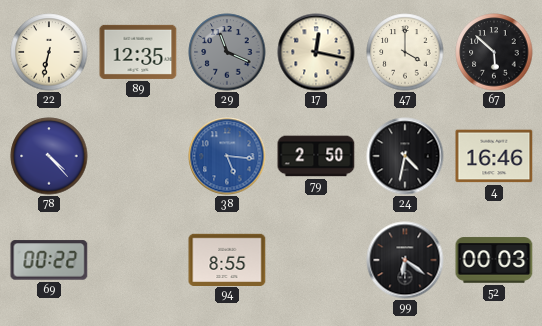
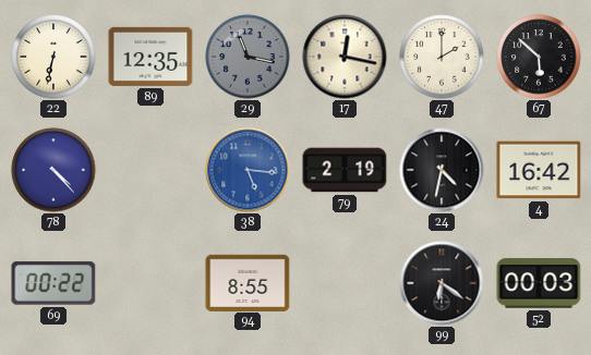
29: 11:19 -> 11:17
47: 4:00 -> 2:00
79: 2:50 -> 2:19
4: 16:46 -> 16:42
